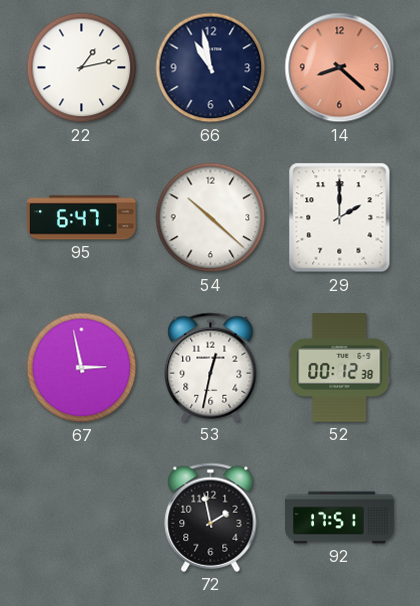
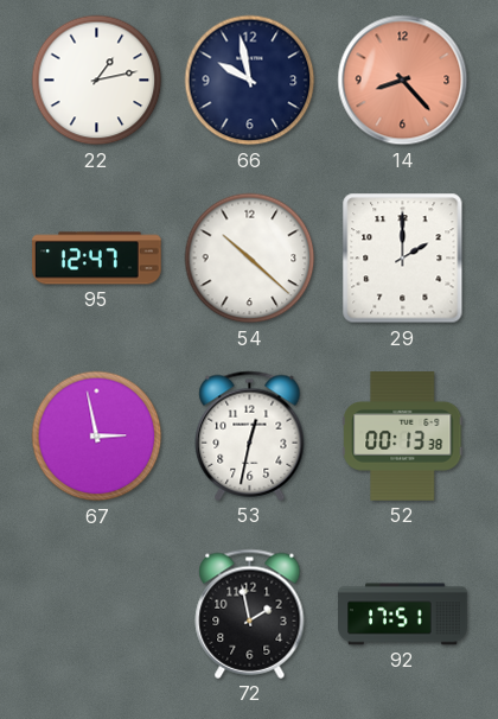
66: 10:58 -> 9:58
14: 8:22 -> 8:23
95: 6:47 -> 12:47
52: 00:12 -> 00:13
